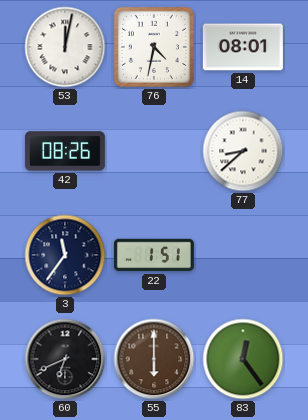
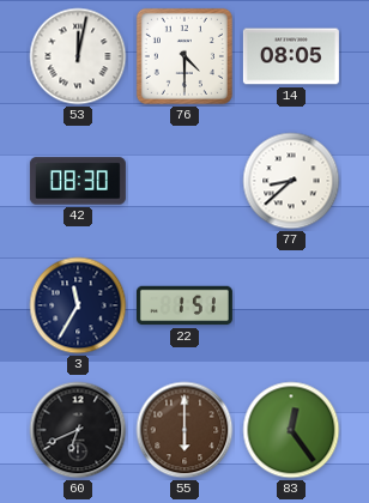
76: 4:32 -> 4:30
14: 08:01 -> 08:05
42: 08:26 -> 08:30
3: 11:36 -> 11:35
